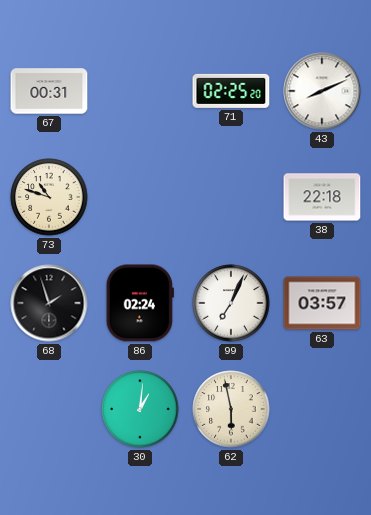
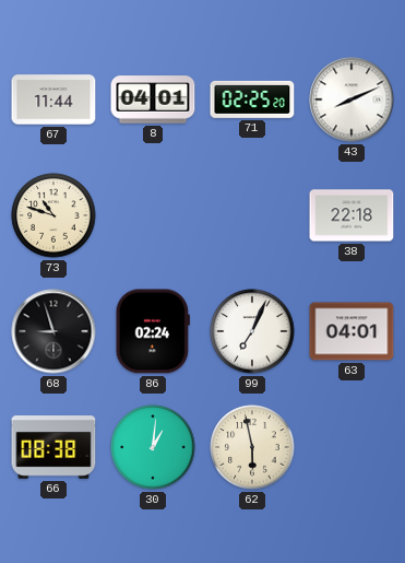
67: 00:31 -> 11:44
8: none -> 04:01
68: 1:57 -> 8:57
63: 03:57 -> 04:01
66: none -> 08:38
